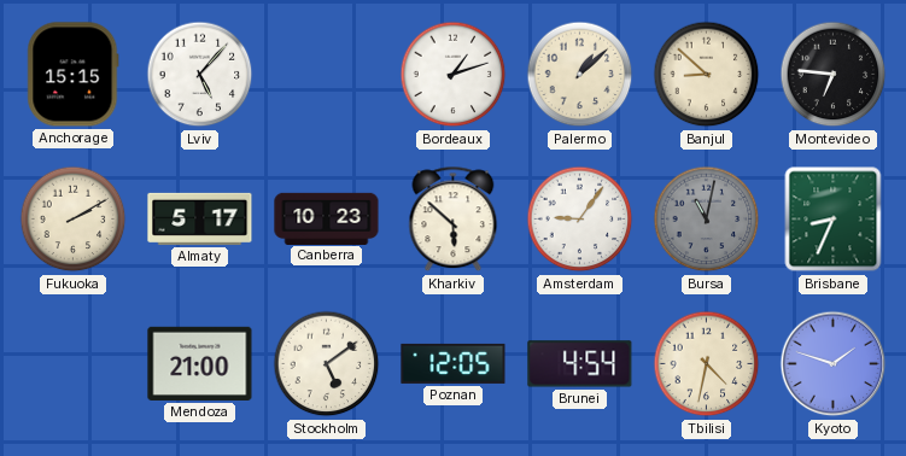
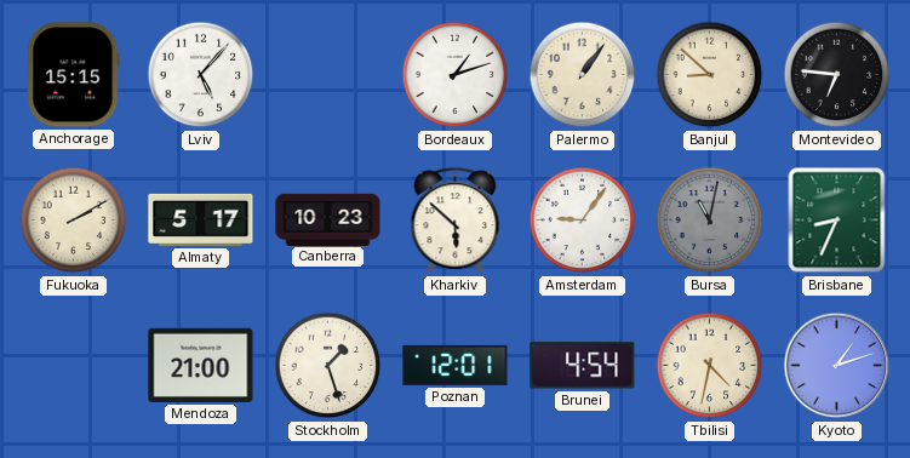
Palermo: 1:08 -> 1:06
Stockholm: 5:09 -> 1:27
Poznan: 12:05 -> 12:01
Kyoto: 1:48 -> 1:12
